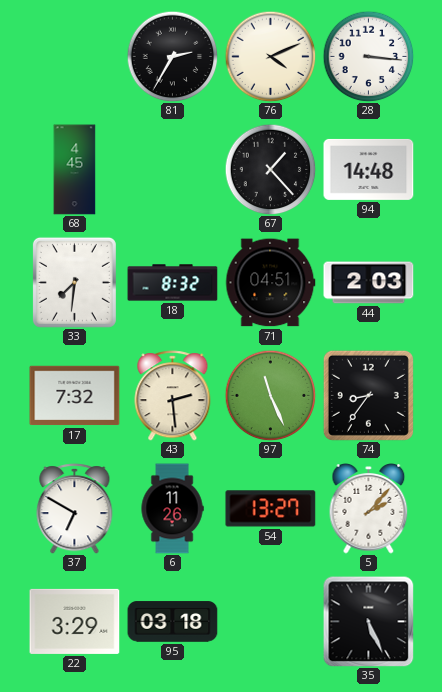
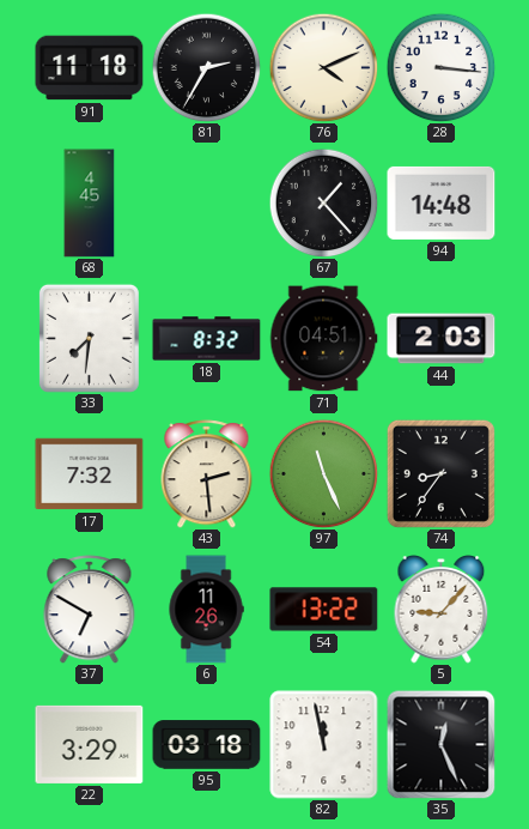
91: none -> 11:18
54: 13:27 -> 13:22
5: 2:07 -> 9:07
82: none -> 11:58
35: 5:26 -> 12:26
